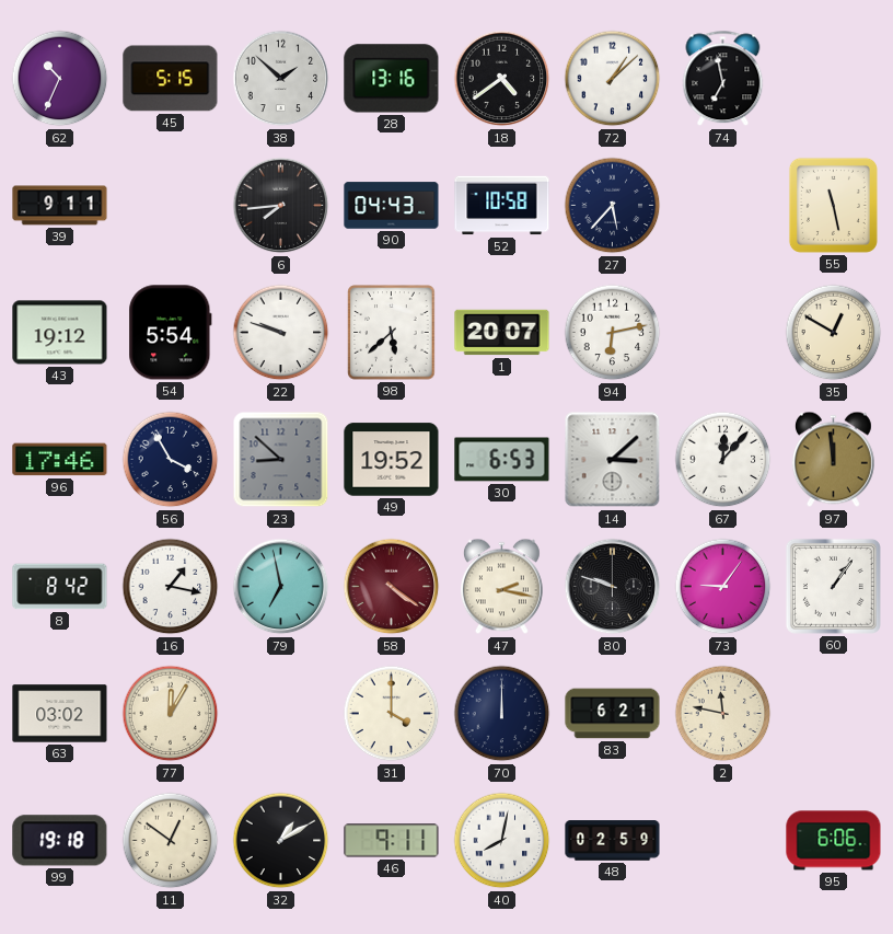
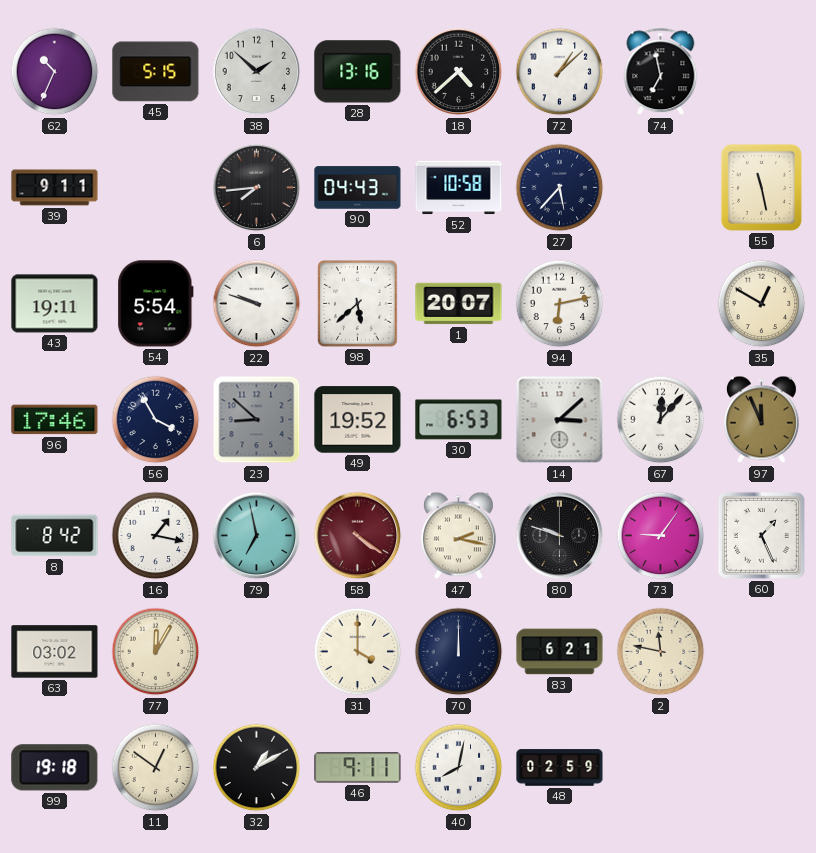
18: 4:39 -> 4:38
43: 19:12 -> 19:11
97: 11:59 -> 11:56
60: 1:06 -> 1:26
95: 6:06 -> none
